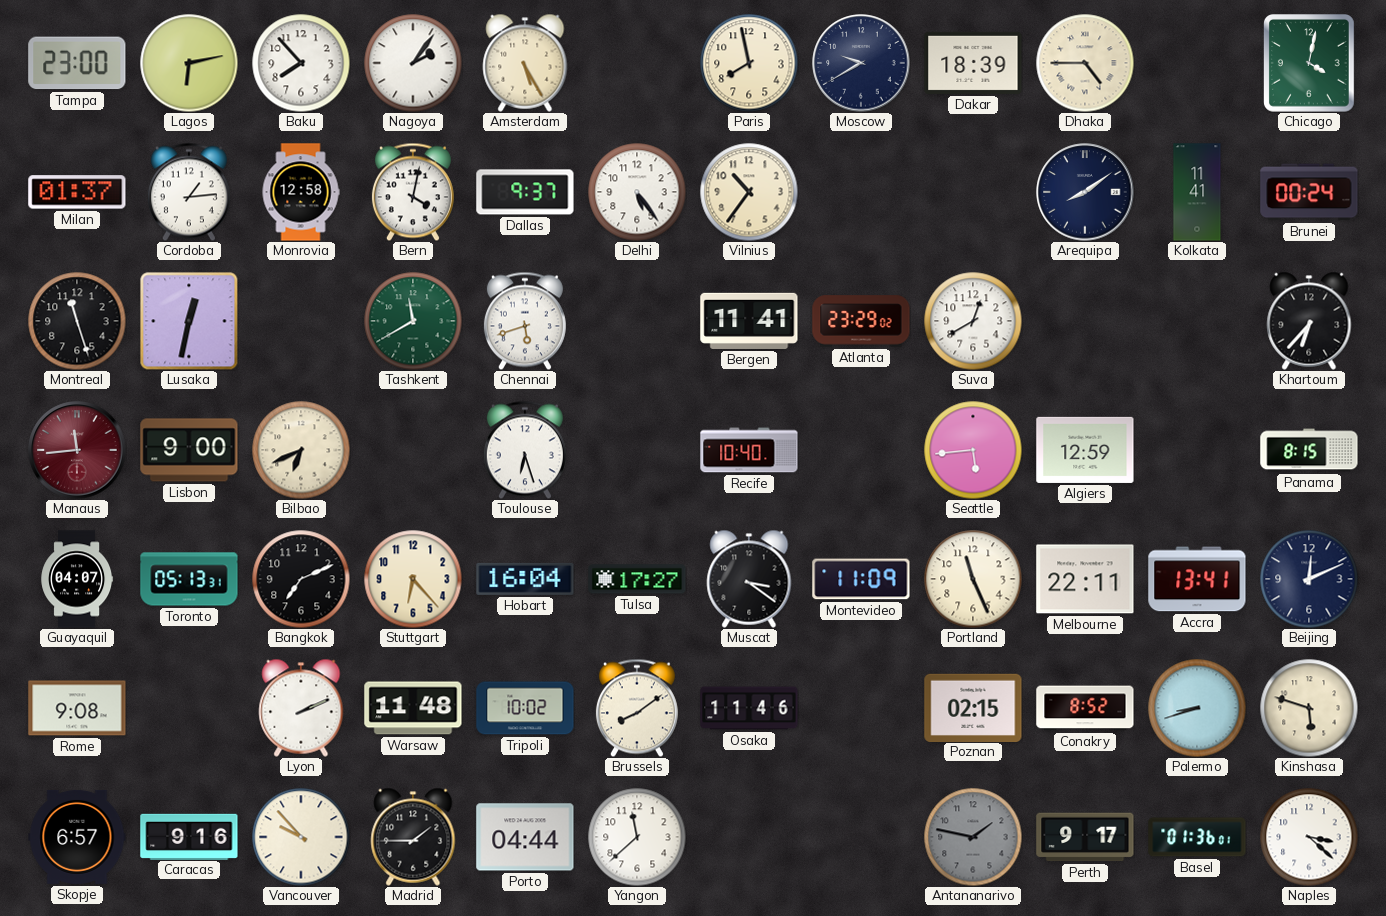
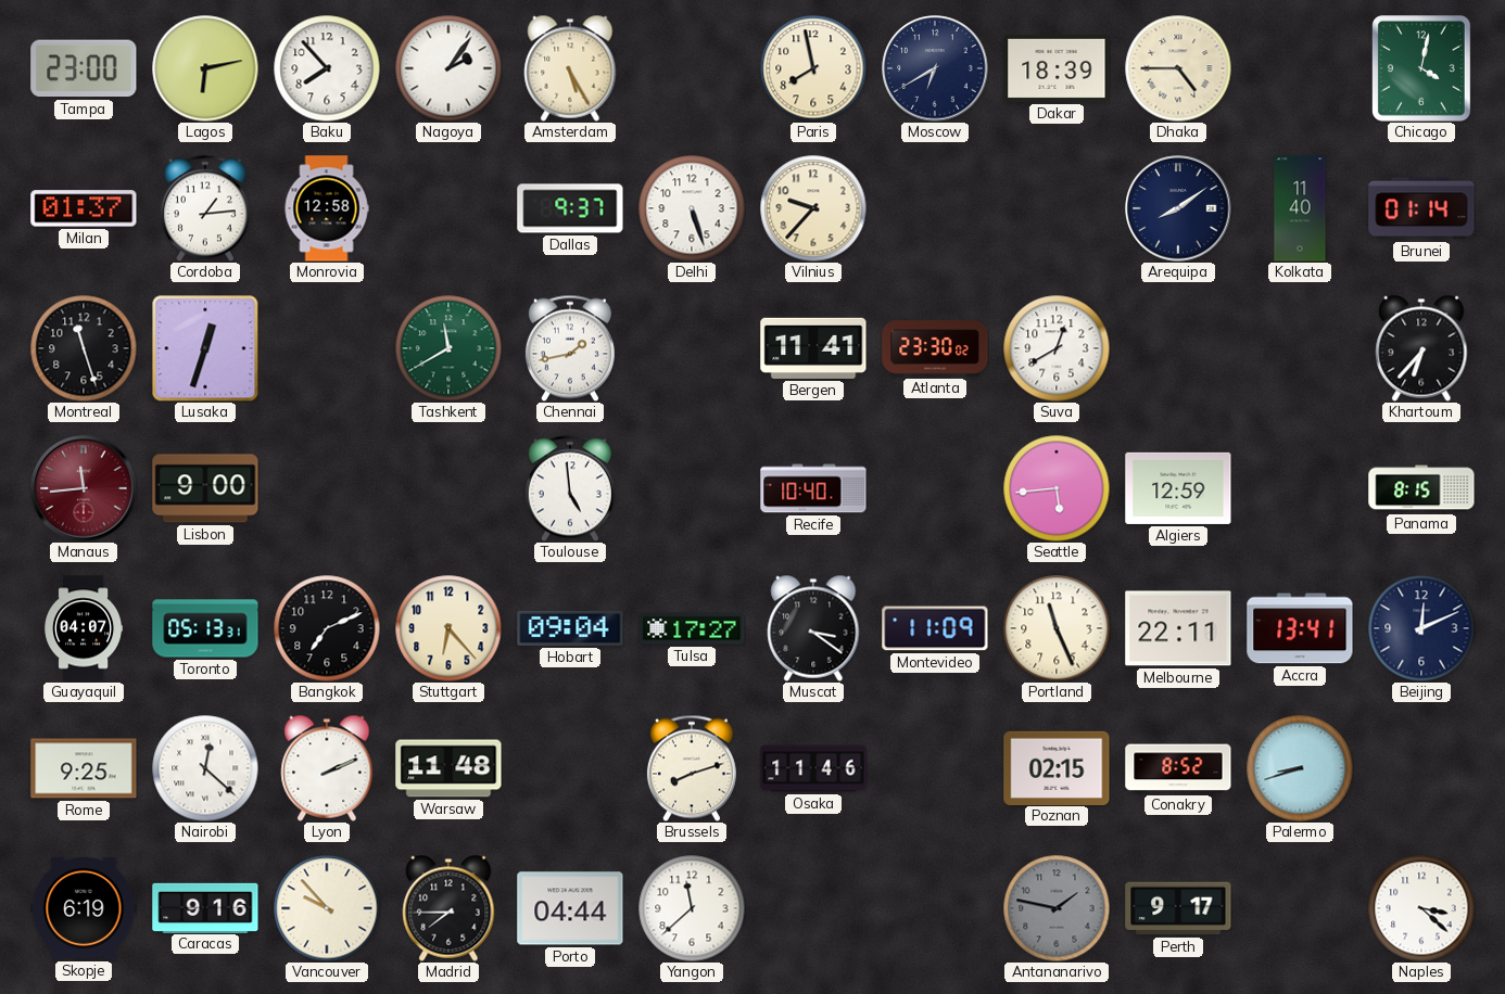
Moscow: 9:40 -> 6:40
Bern: 4:02 -> none
Delhi: 5:24 -> 5:27
Vilnius: 10:36 -> 9:37
Kolkata: 11:41 -> 11:40
Brunei: 00:24 -> 01:14
Lusaka: 12:32 -> 12:33
Chennai: 5:42 -> 1:43
Atlanta: 23:29 -> 23:30
Bilbao: 6:41 -> none
Toulouse: 6:27 -> 4:59
Hobart: 16:04 -> 09:04
Rome: 9:08 -> 9:25
Nairobi: none -> 12:22
Tripoli: 10:02 -> none
Brussels: 8:09 -> 8:12
Kinshasa: 5:48 -> none
Skopje: 6:57 -> 6:19
Madrid: 1:45 -> 7:45
Basel: 01:36 -> none
